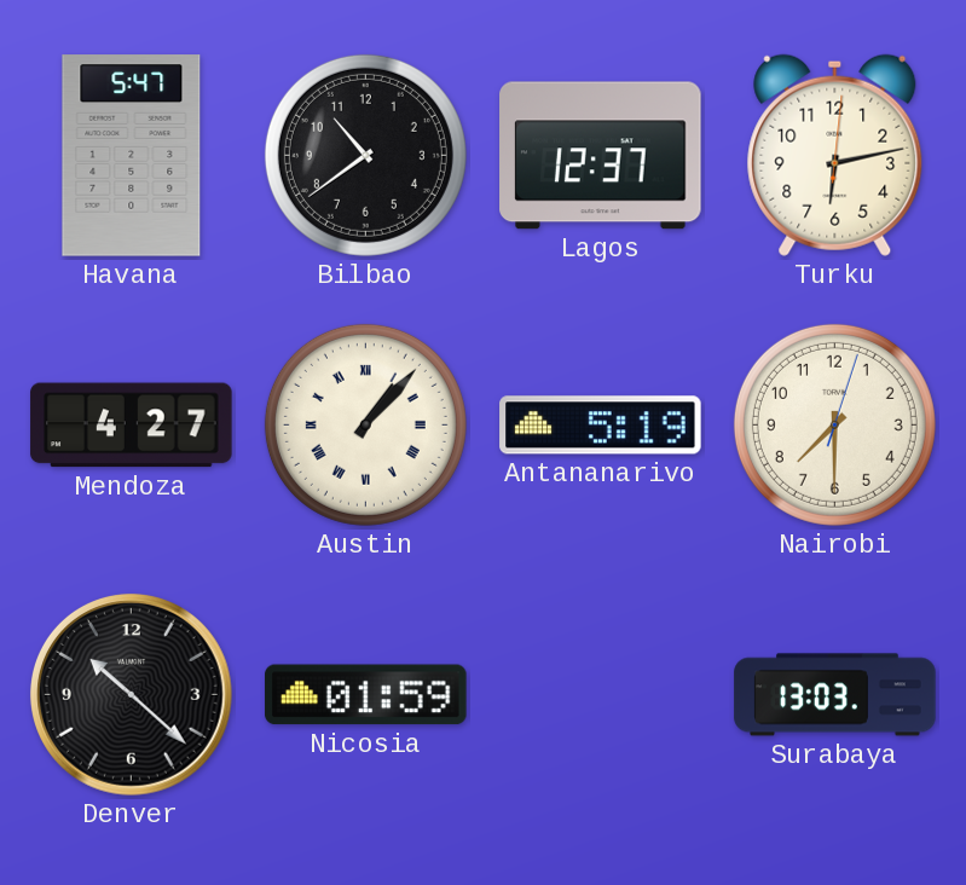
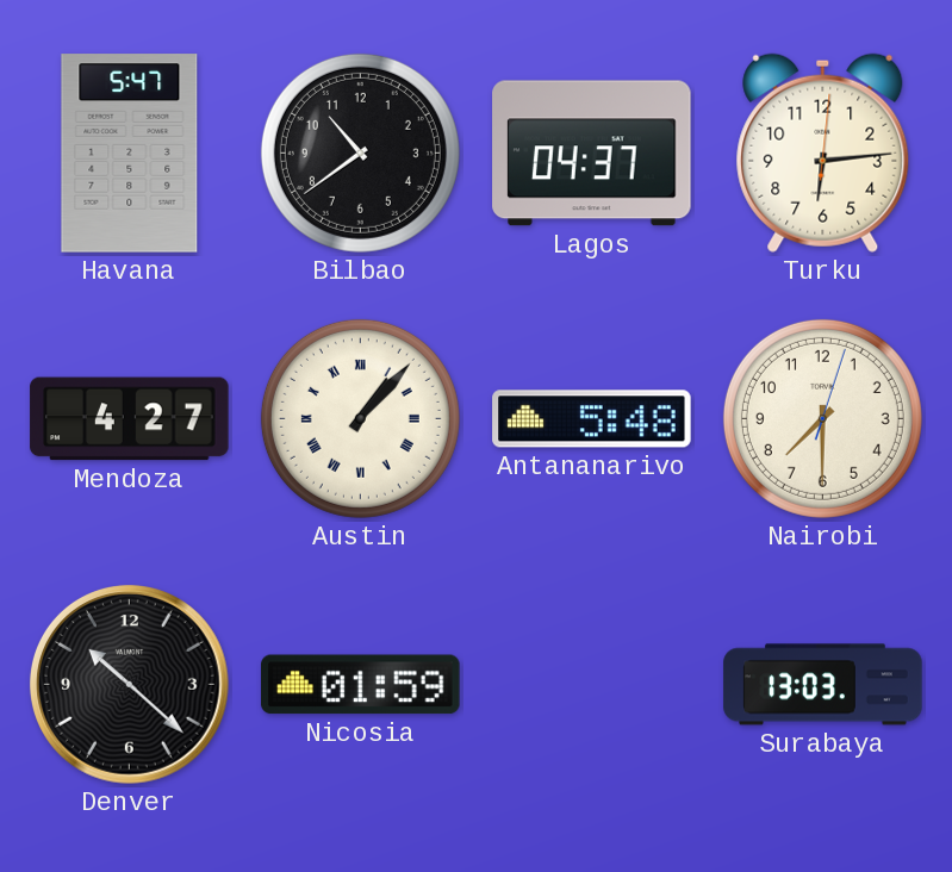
Lagos: 12:37 -> 04:37
Turku: 6:13 -> 6:14
Antananarivo: 5:19 -> 5:48
